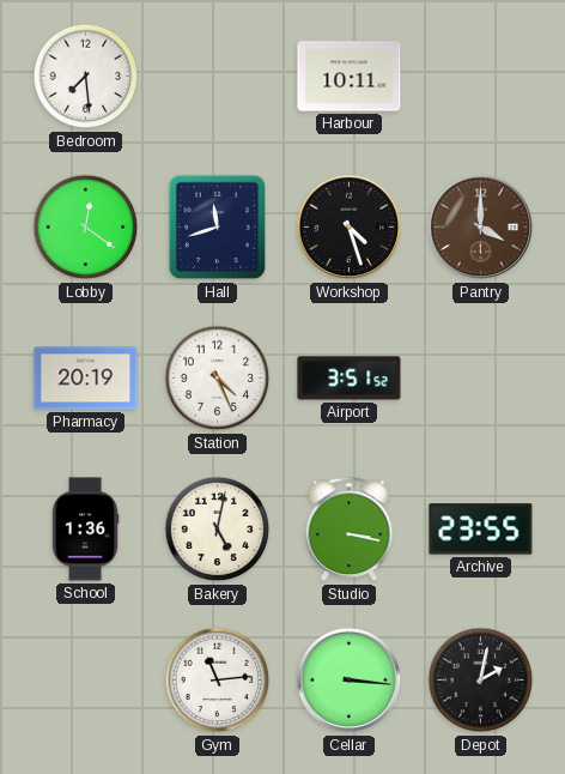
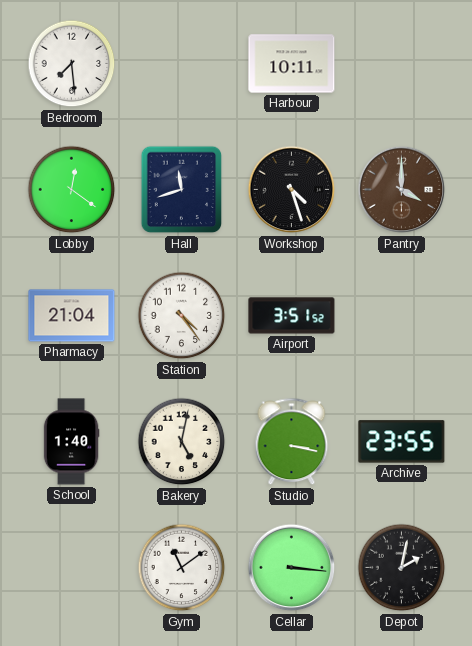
Pharmacy: 20:19 -> 21:04
Station: 4:26 -> 4:24
School: 1:36 -> 1:40
Gym: 11:14 -> 11:09
